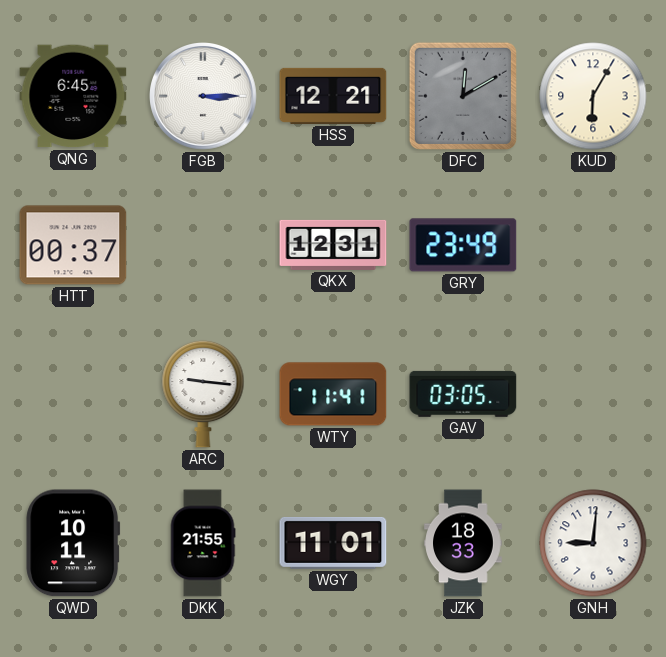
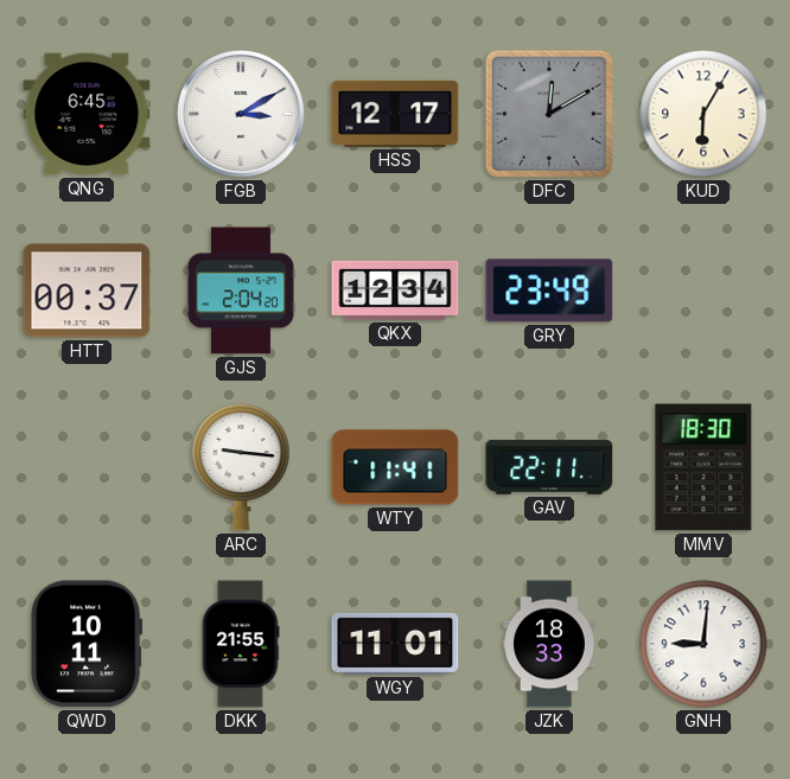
FGB: 3:15 -> 3:10
HSS: 12:21 -> 12:17
GJS: none -> 2:04
QKX: 12:31 -> 12:34
GAV: 03:05 -> 22:11
MMV: none -> 18:30
